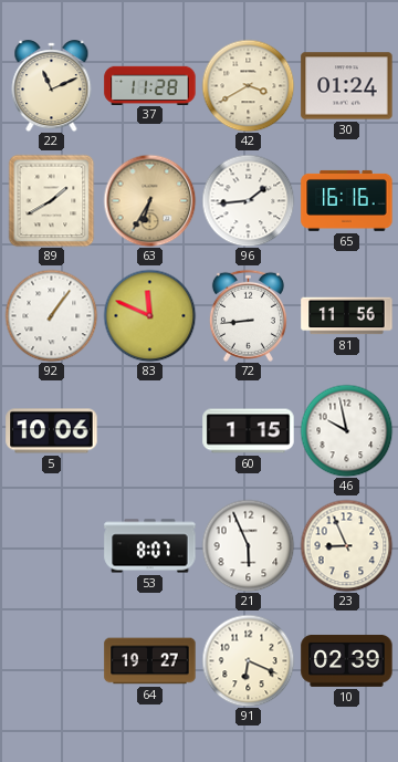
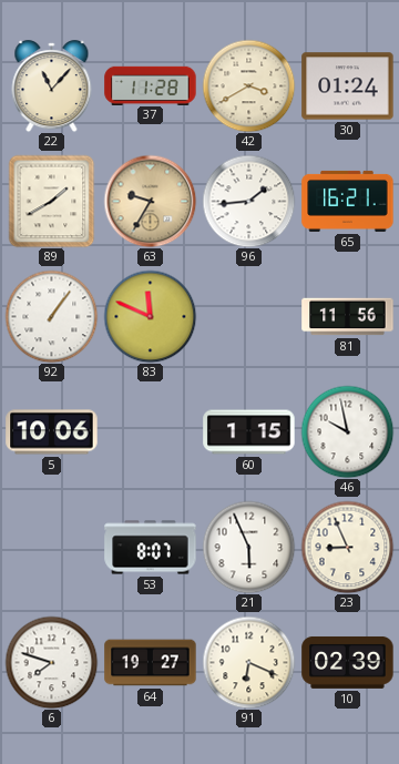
22: 11:11 -> 11:07
63: 6:35 -> 9:35
65: 16:16 -> 16:21
72: 8:44 -> none
6: none -> 7:48
